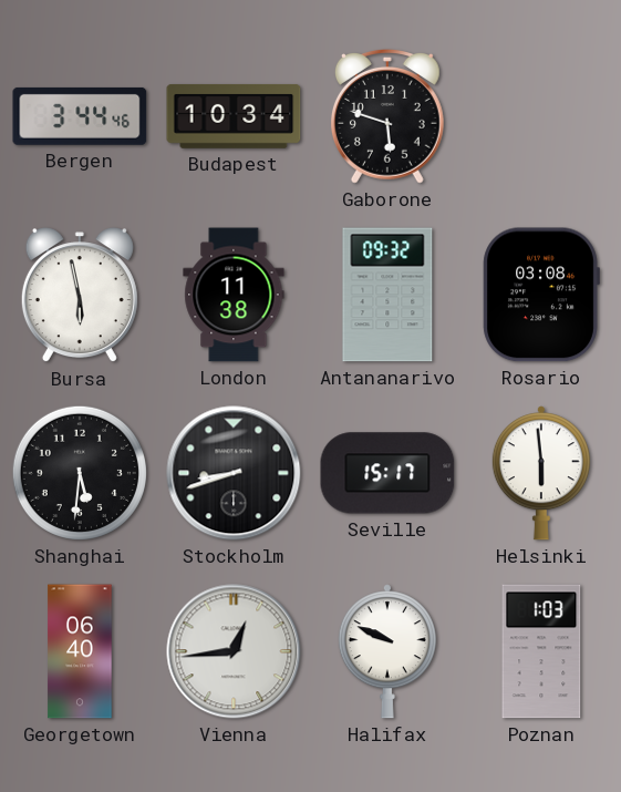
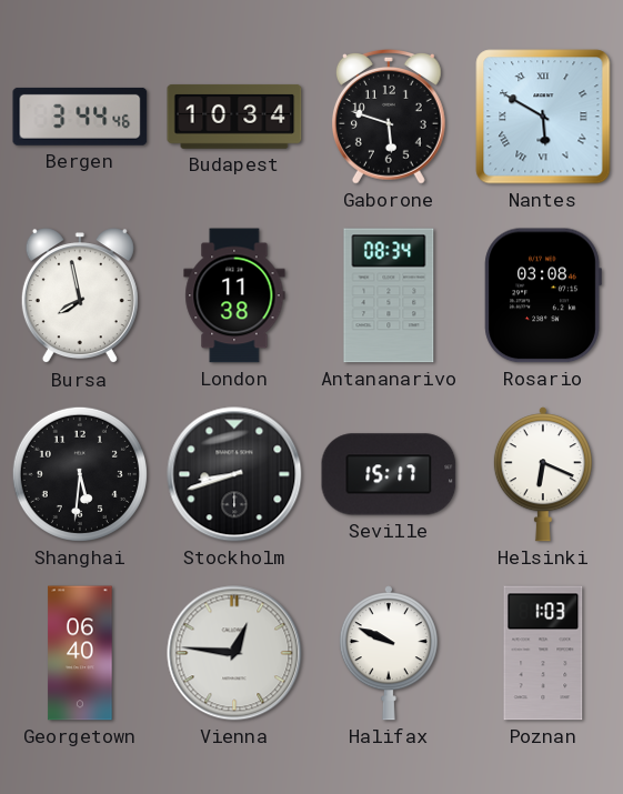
Nantes: none -> 5:50
Bursa: 5:58 -> 7:58
Antananarivo: 09:32 -> 08:34
Helsinki: 5:59 -> 6:19
Vienna: 12:44 -> 12:46
